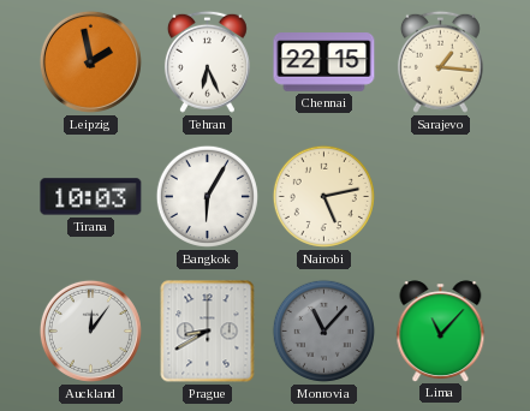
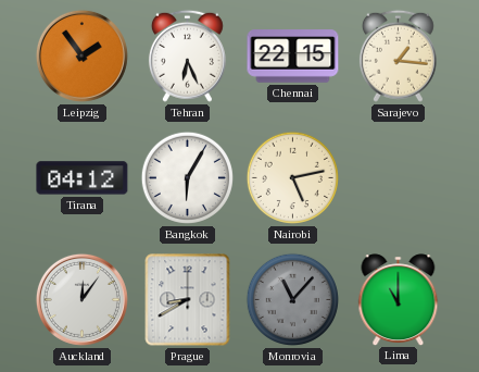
Leipzig: 1:58 -> 1:54
Tirana: 10:03 -> 04:12
Lima: 11:07 -> 11:00
